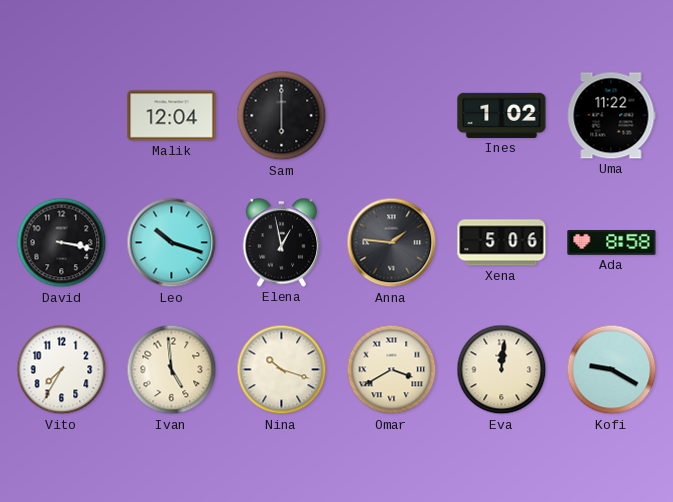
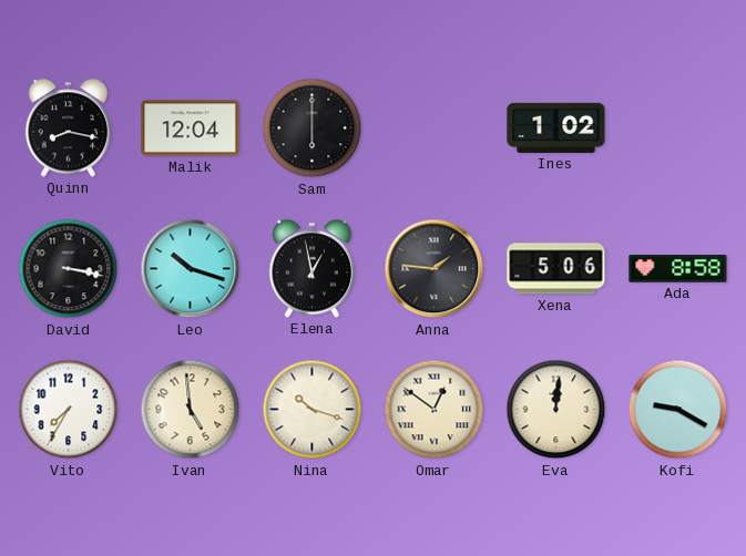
Quinn: none -> 8:17
Uma: 11:22 -> none
Omar: 3:40 -> 12:51
